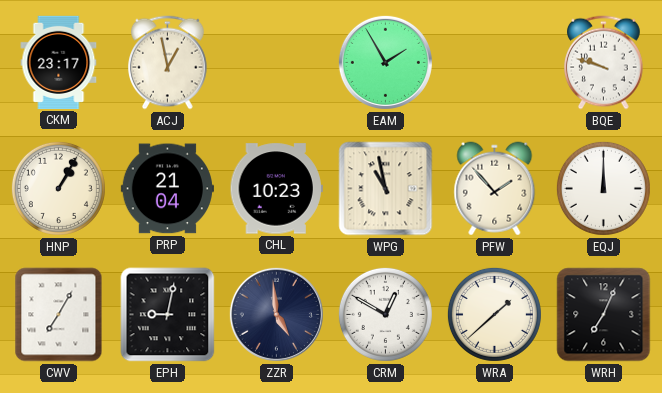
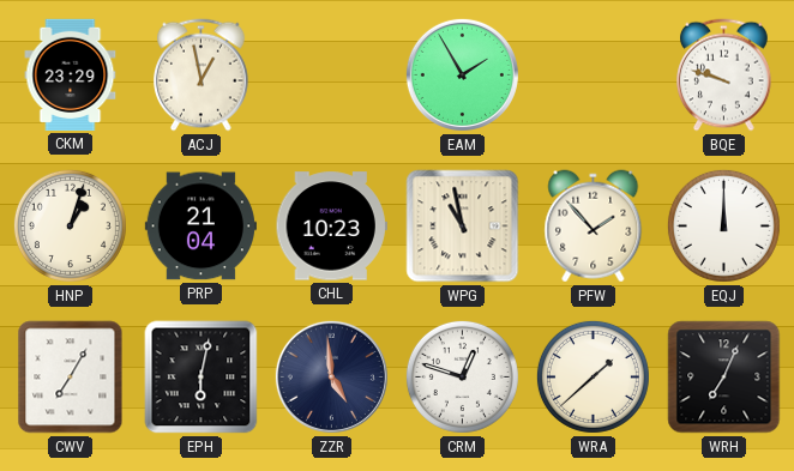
CKM: 23:17 -> 23:29
HNP: 1:05 -> 1:03
EPH: 9:02 -> 6:02
CRM: 12:50 -> 12:48
